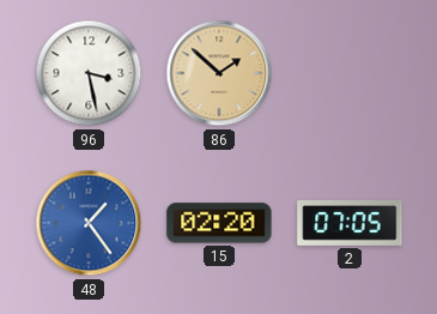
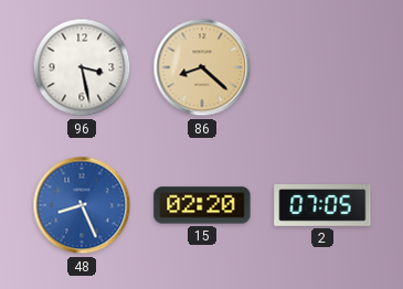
86: 1:52 -> 8:22
48: 1:24 -> 8:26
